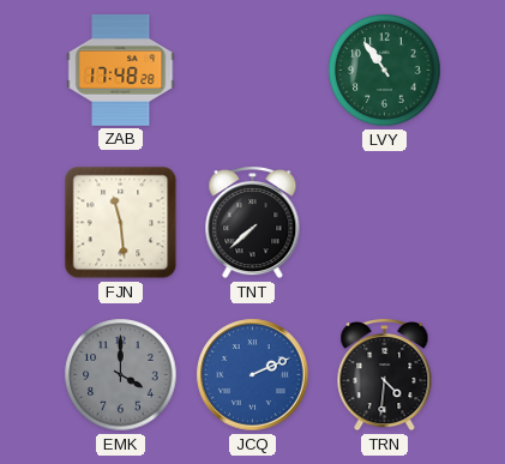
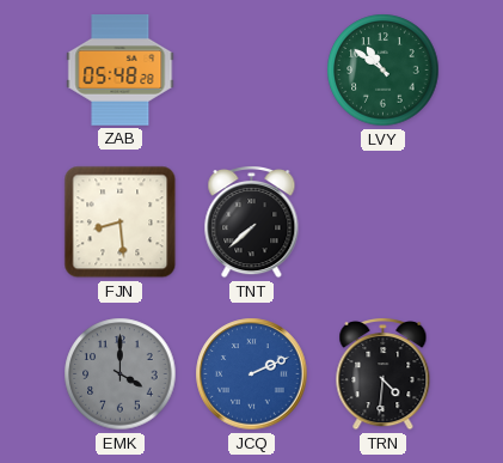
ZAB: 17:48 -> 05:48
LVY: 10:54 -> 10:51
FJN: 11:29 -> 8:29
